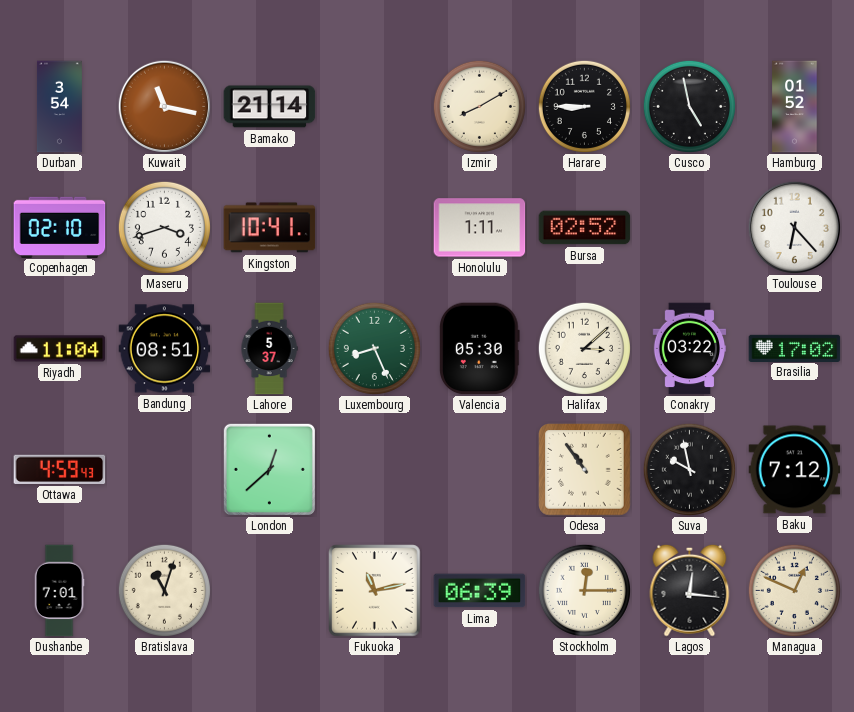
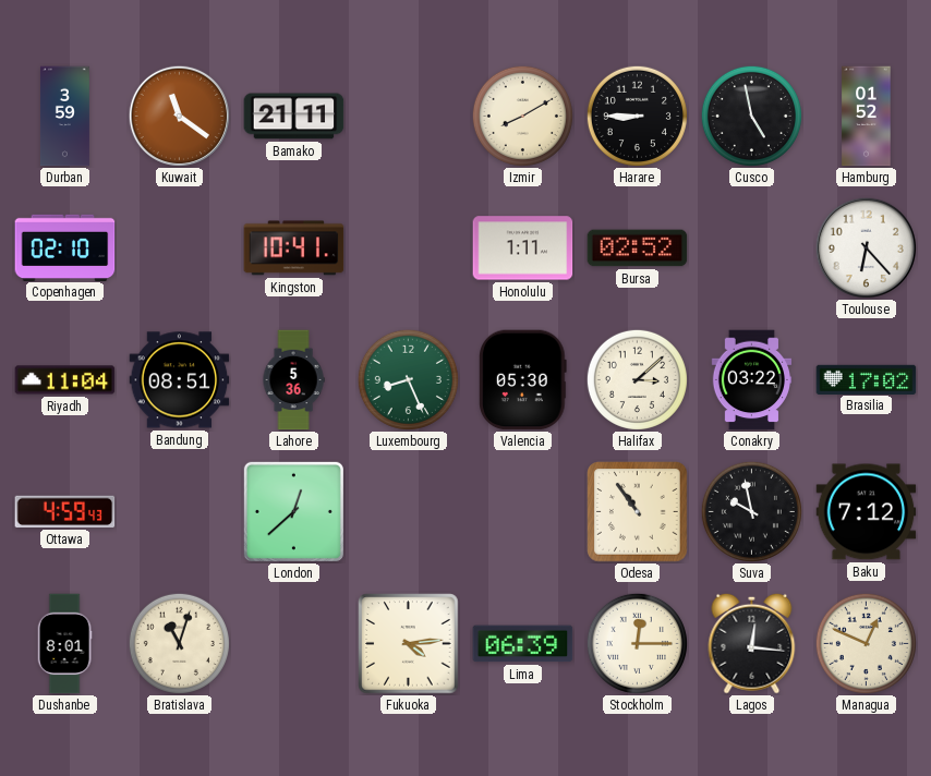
Durban: 3:54 -> 3:59
Kuwait: 11:17 -> 11:21
Bamako: 21:14 -> 21:11
Maseru: 3:42 -> none
Lahore: 5:37 -> 5:36
Dushanbe: 7:01 -> 8:01
Fukuoka: 11:13 -> 4:14
